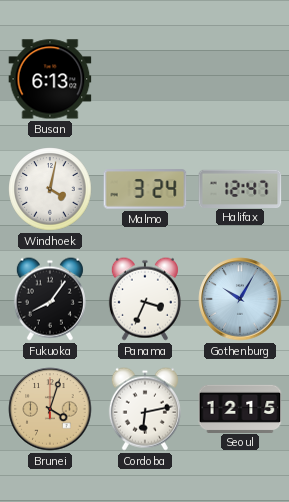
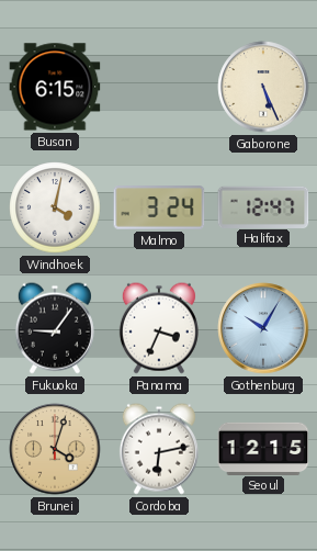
Busan: 6:13 -> 6:15
Gaborone: none -> 5:26
Fukuoka: 8:06 -> 9:06
